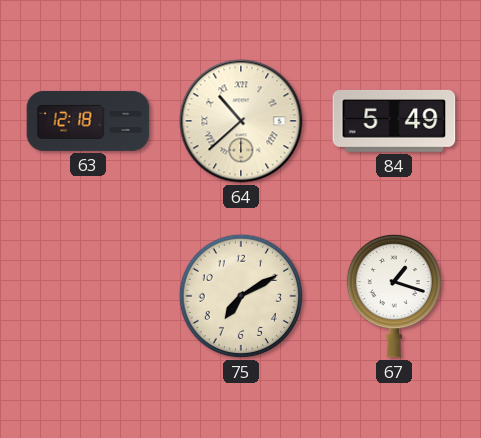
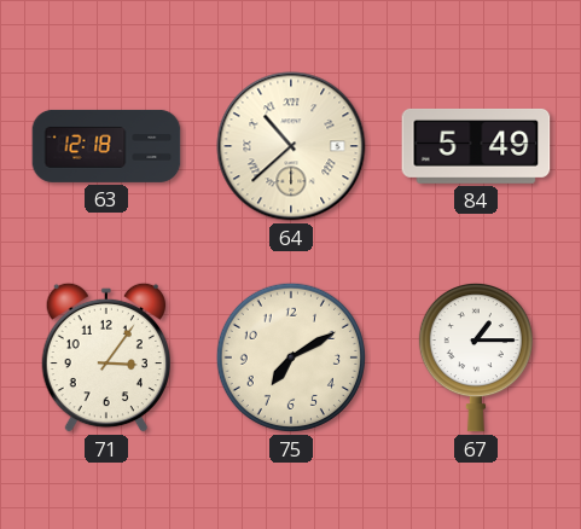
71: none -> 3:06
67: 1:18 -> 1:15
